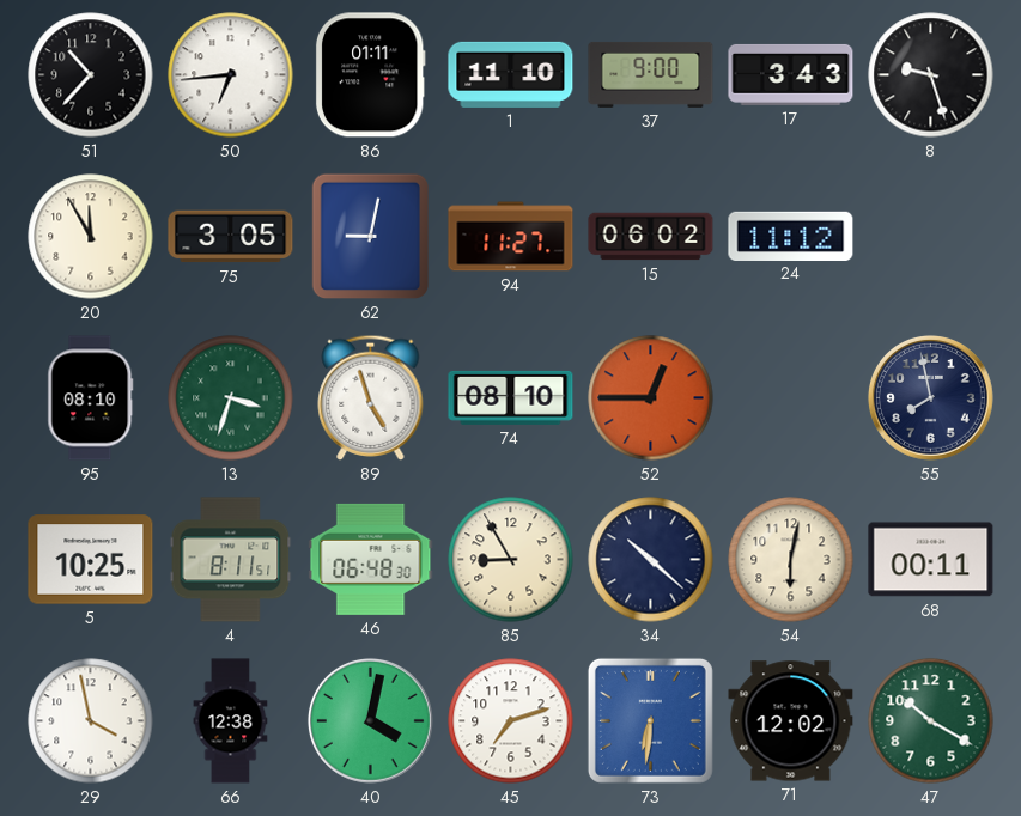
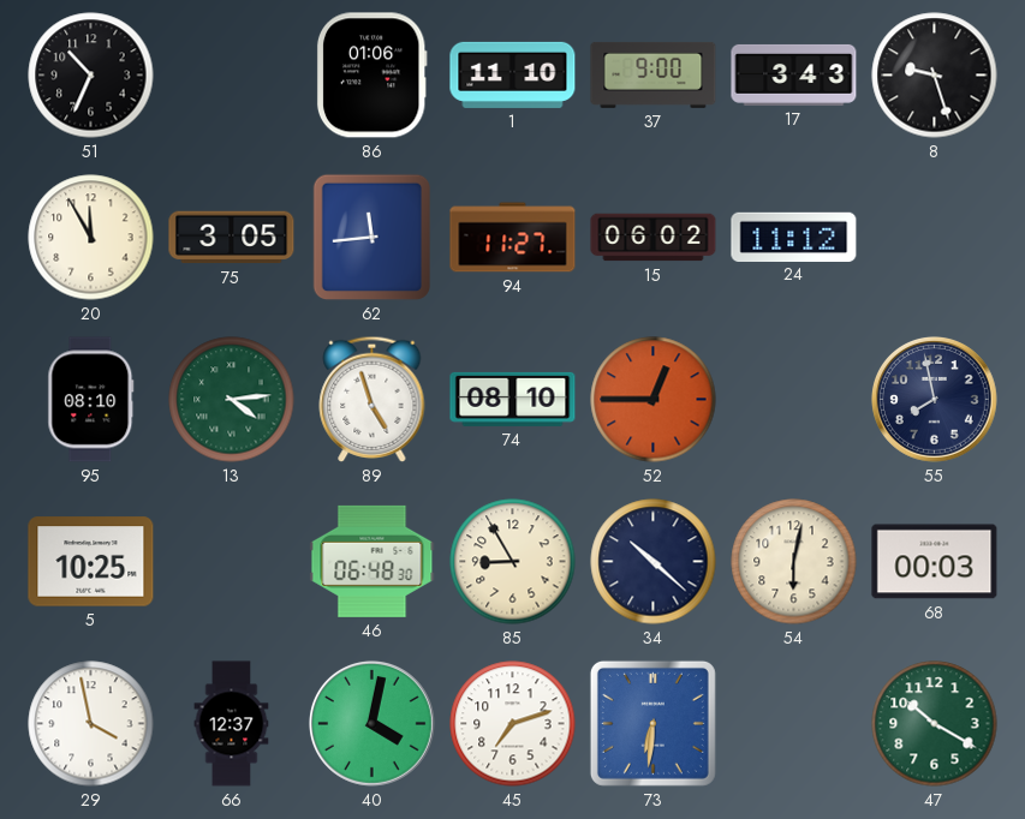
51: 10:37 -> 10:34
50: 6:44 -> none
86: 01:11 -> 01:06
62: 9:02 -> 11:44
13: 3:33 -> 4:14
4: 8:11 -> none
68: 00:11 -> 00:03
66: 12:38 -> 12:37
71: 12:02 -> none
